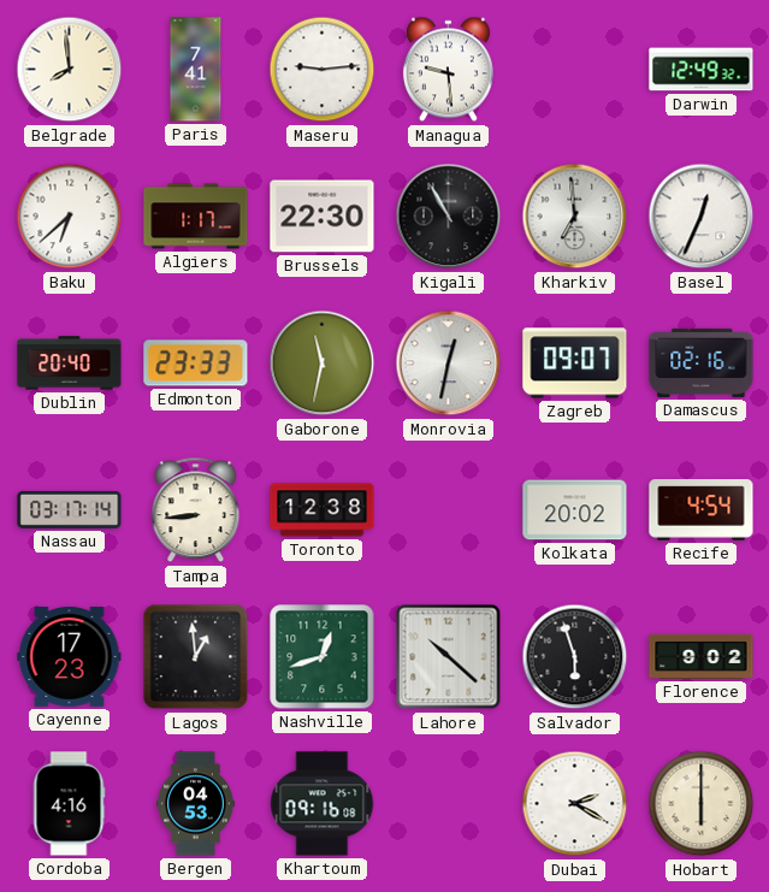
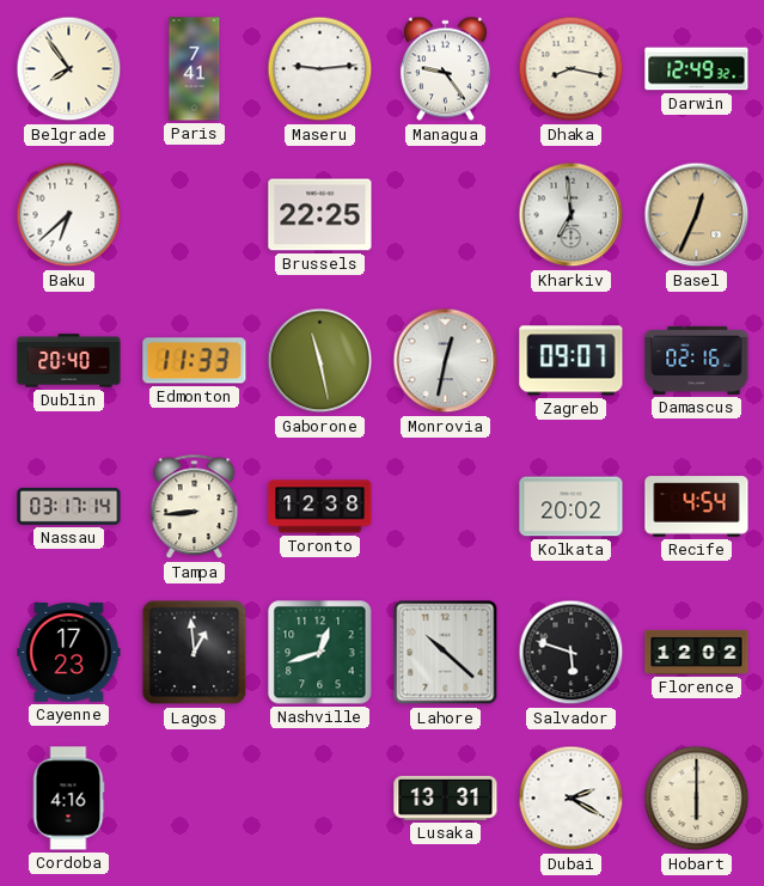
Belgrade: 7:59 -> 7:54
Managua: 9:29 -> 9:24
Dhaka: none -> 8:17
Algiers: 1:17 -> none
Brussels: 22:30 -> 22:25
Kigali: 10:55 -> none
Basel dial: white -> champagne
Edmonton: 23:33 -> 11:33
Gaborone: 11:32 -> 11:28
Salvador: 5:57 -> 5:48
Florence: 9:02 -> 12:02
Bergen: 04:53 -> none
Khartoum: 09:16 -> none
Lusaka: none -> 13:31
